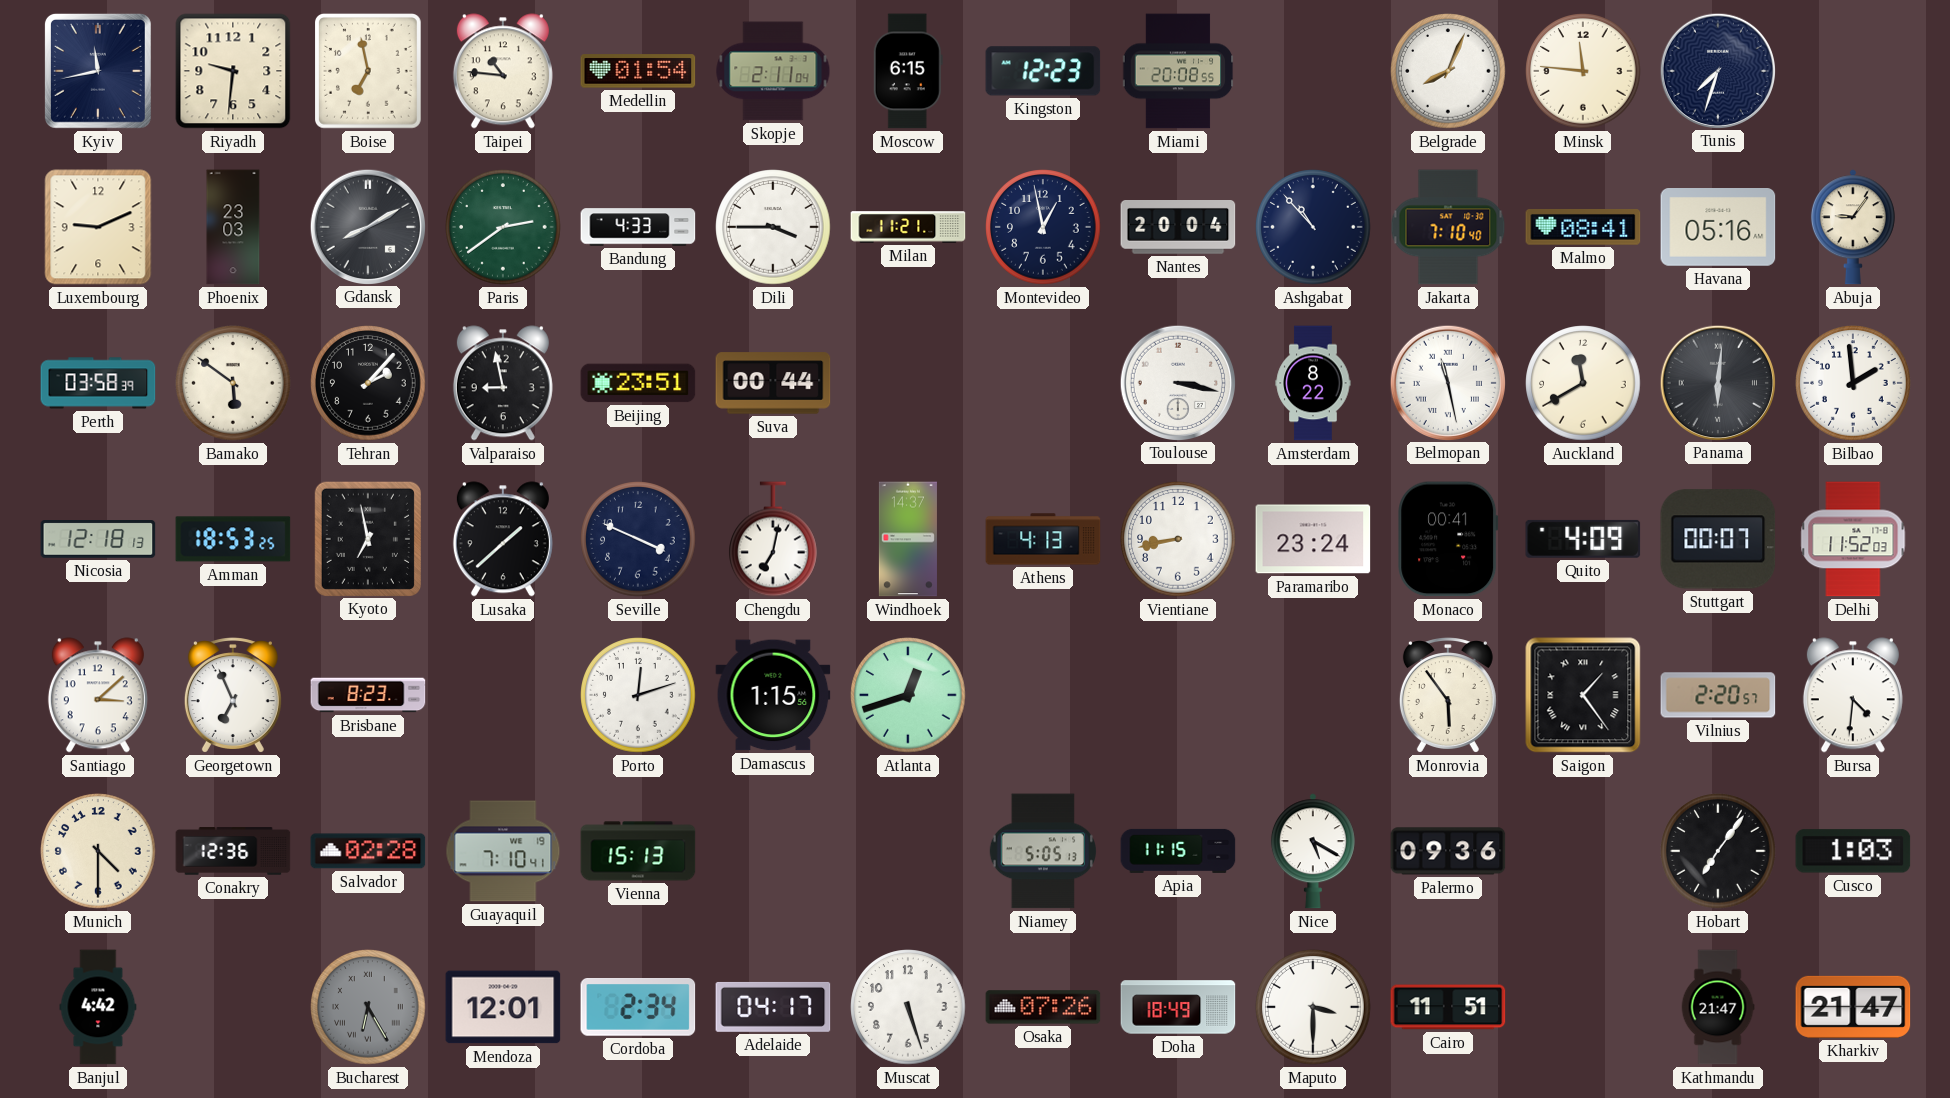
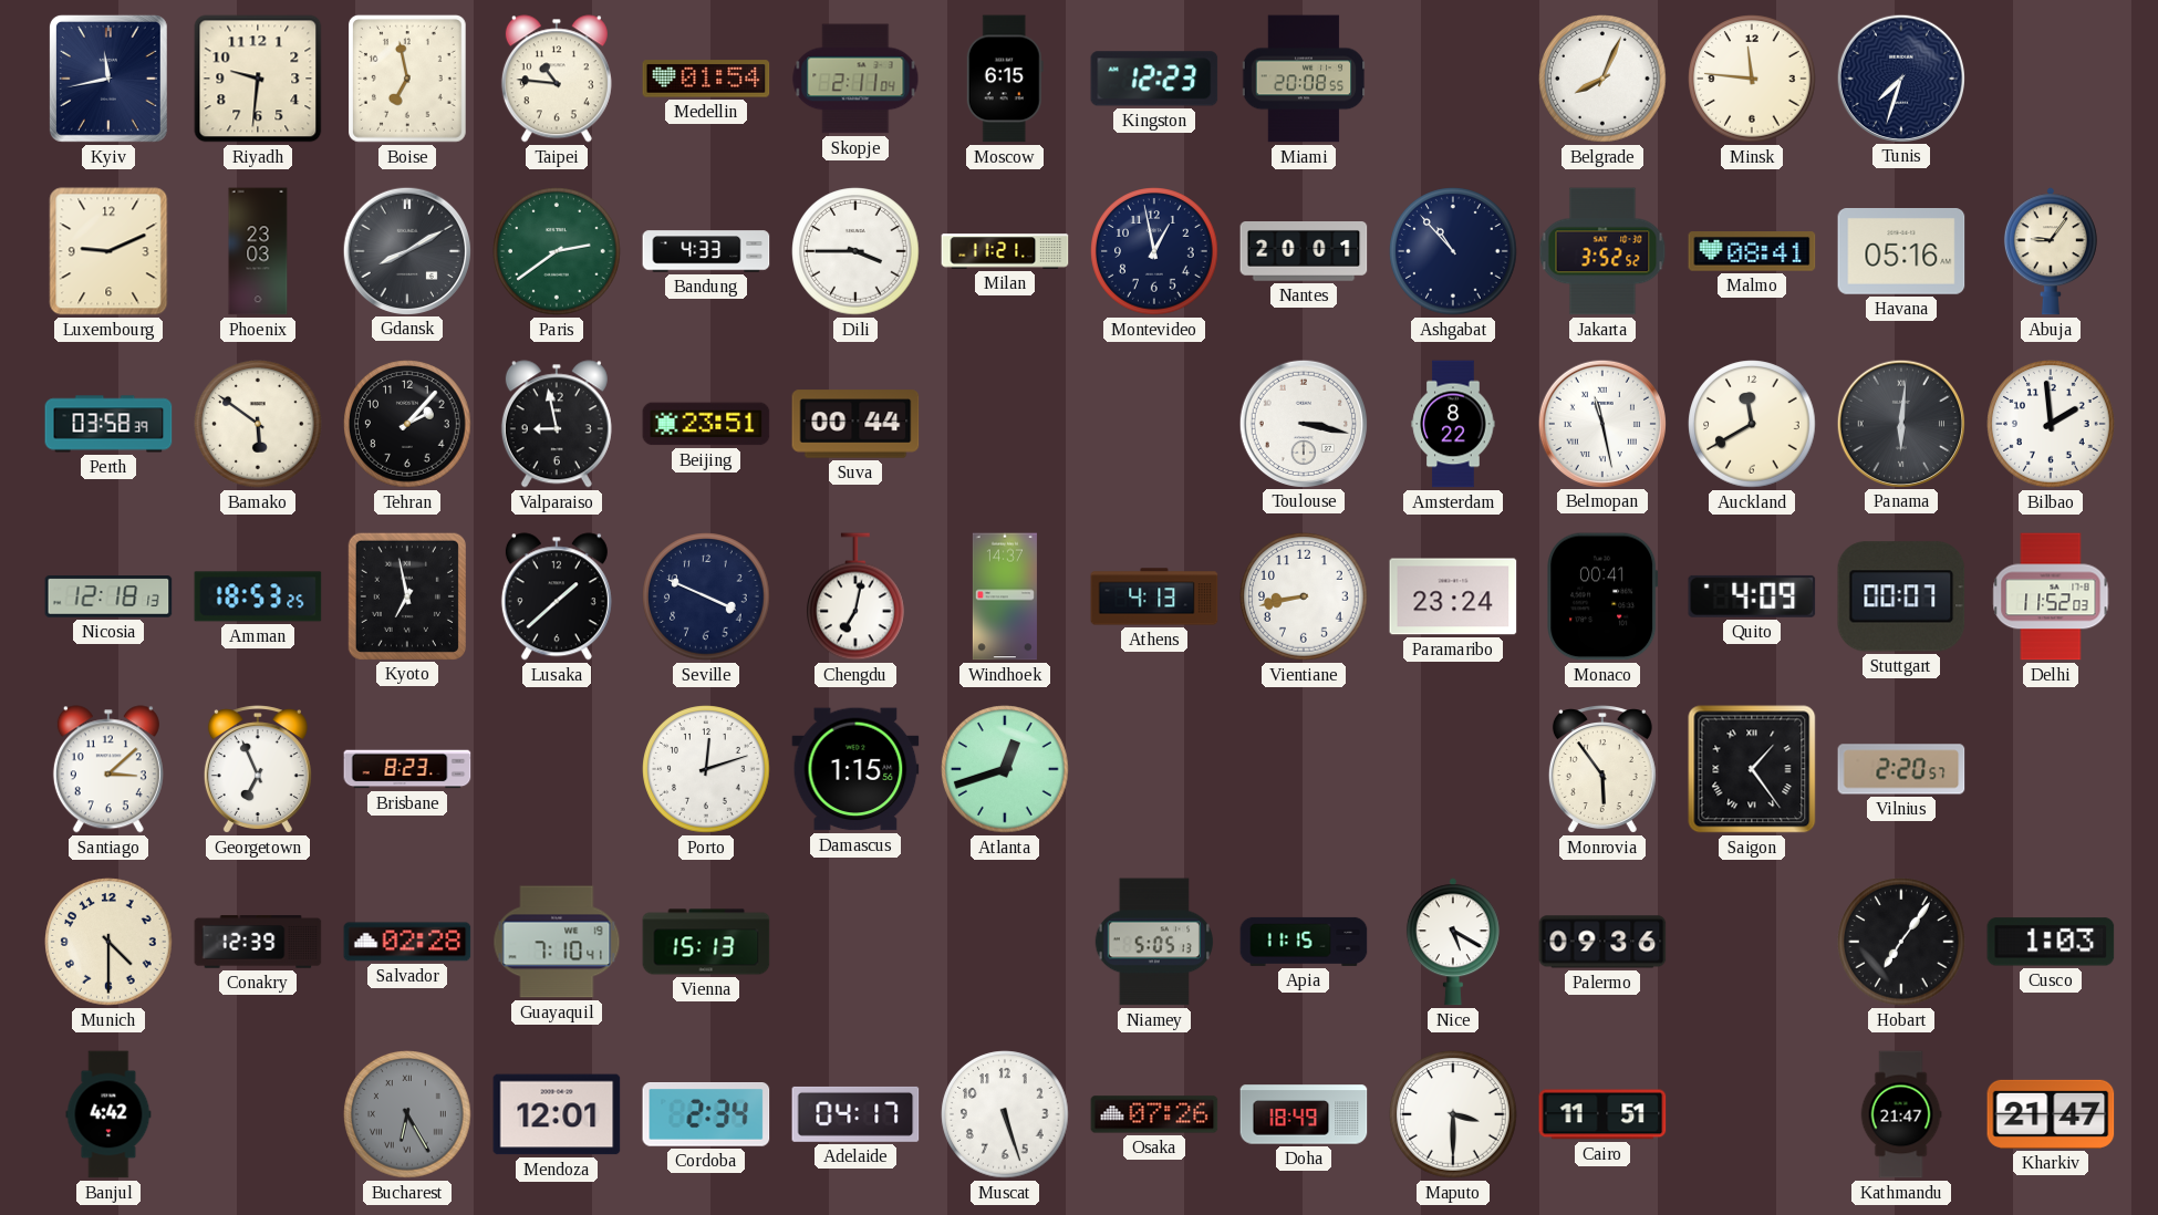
Nantes: 20:04 -> 20:01
Jakarta: 7:10 -> 3:52
Bursa: 4:31 -> none
Conakry: 12:36 -> 12:39
